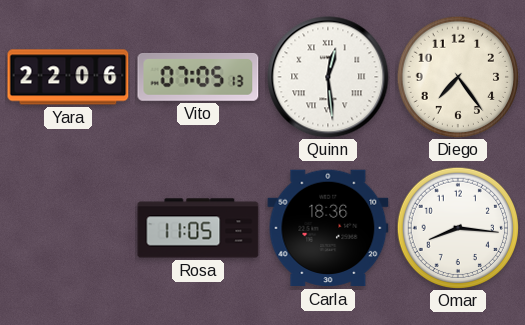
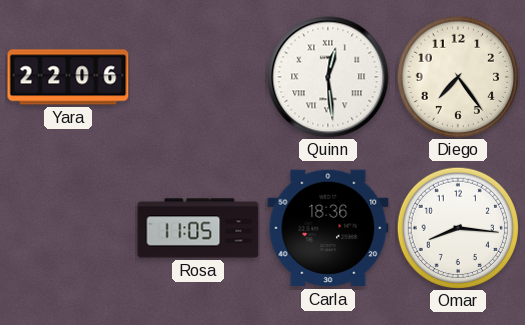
Vito: 07:05 -> none
